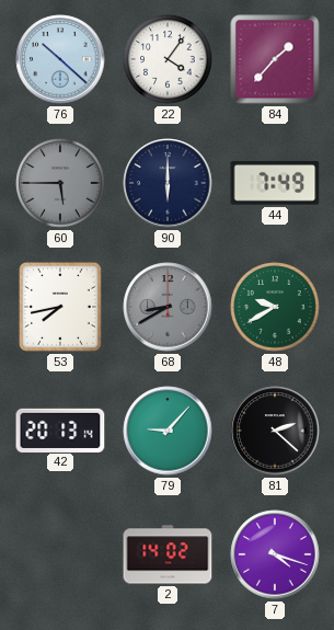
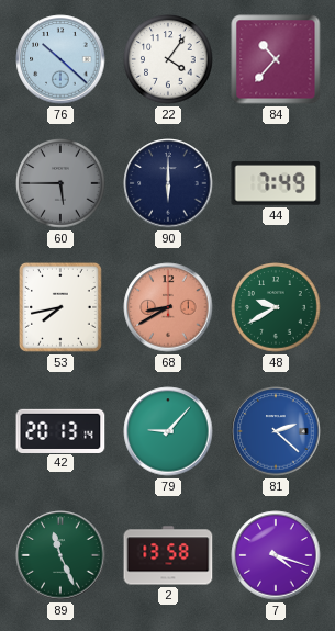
84: 1:37 -> 10:37
68 dial: grey -> salmon
81 dial: black -> blue
89: none -> 11:26
2: 14:02 -> 13:58
